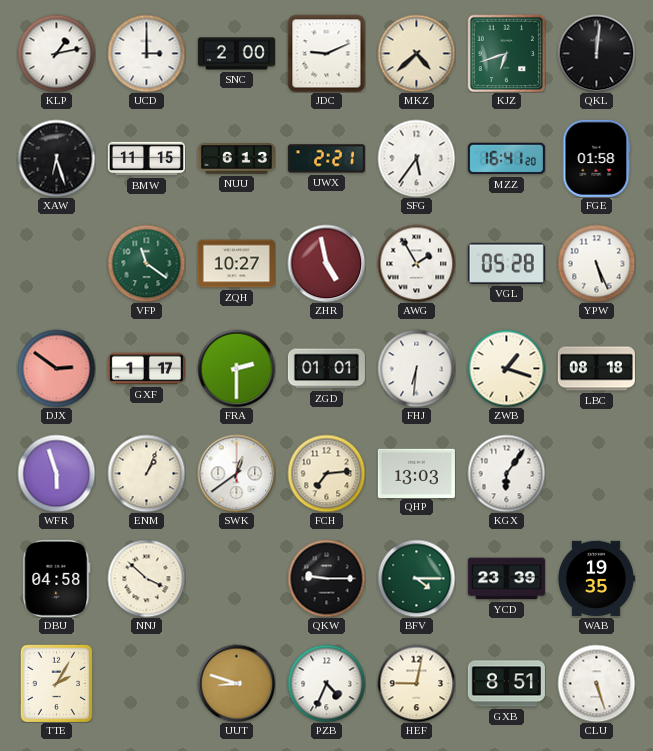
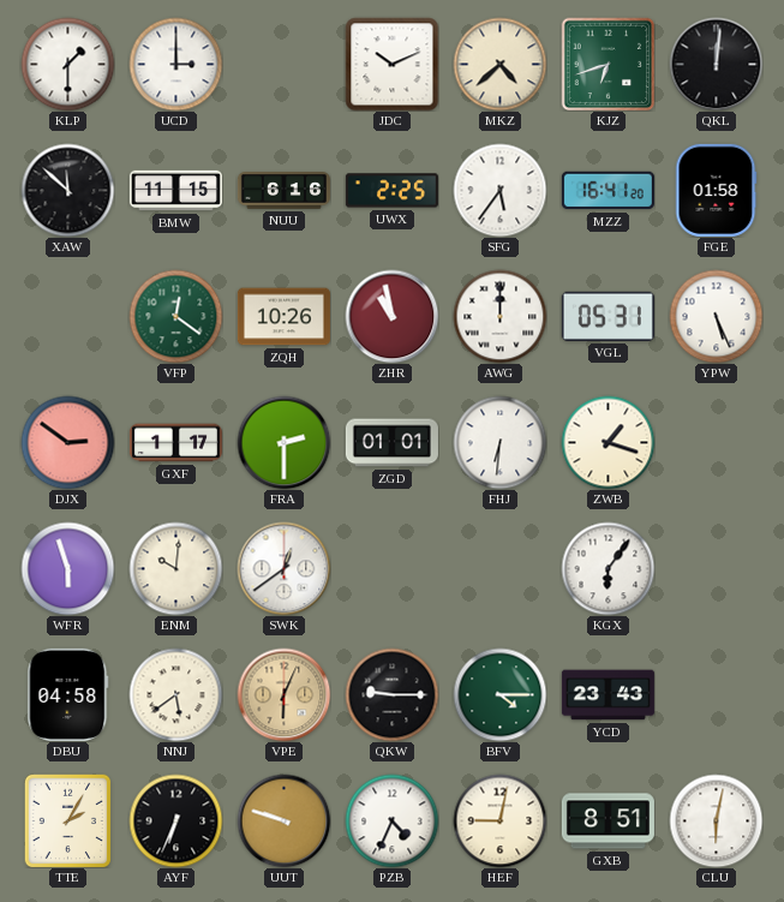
KLP: 1:13 -> 1:30
SNC: 2:00 -> none
JDC: 9:11 -> 10:11
XAW: 6:27 -> 11:52
NUU: 6:13 -> 6:16
UWX: 2:21 -> 2:25
VFP: 11:21 -> 12:21
ZQH: 10:27 -> 10:26
ZHR: 4:58 -> 10:58
AWG: 1:55 -> 12:00
VGL: 05:28 -> 05:31
LBC: 08:18 -> none
ENM: 1:04 -> 10:01
FCH: 7:14 -> none
QHP: 13:03 -> none
NNJ: 3:52 -> 5:39
VPE: none -> 6:04
YCD: 23:39 -> 23:43
WAB: 19:35 -> none
AYF: none -> 6:34
UUT: 8:48 -> 9:48
CLU: 5:27 -> 6:02
